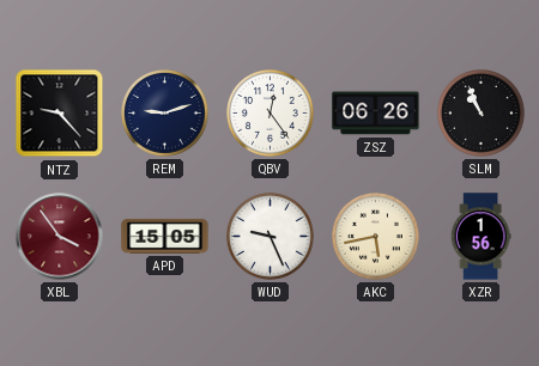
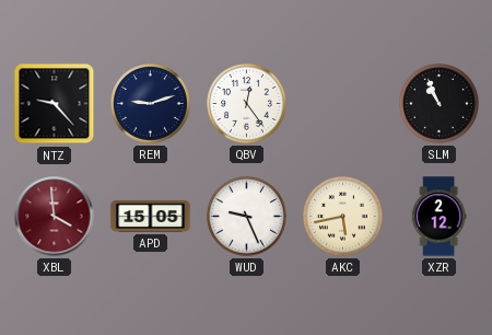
ZSZ: 06:26 -> none
XBL: 3:54 -> 3:59
XZR: 1:56 -> 2:12
